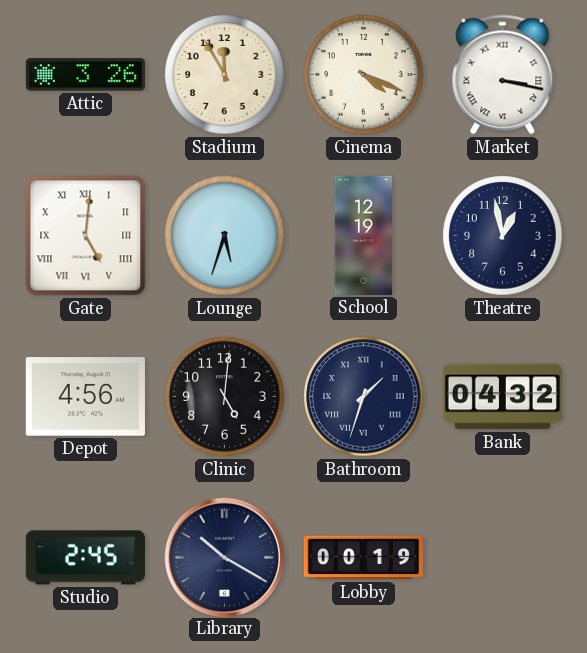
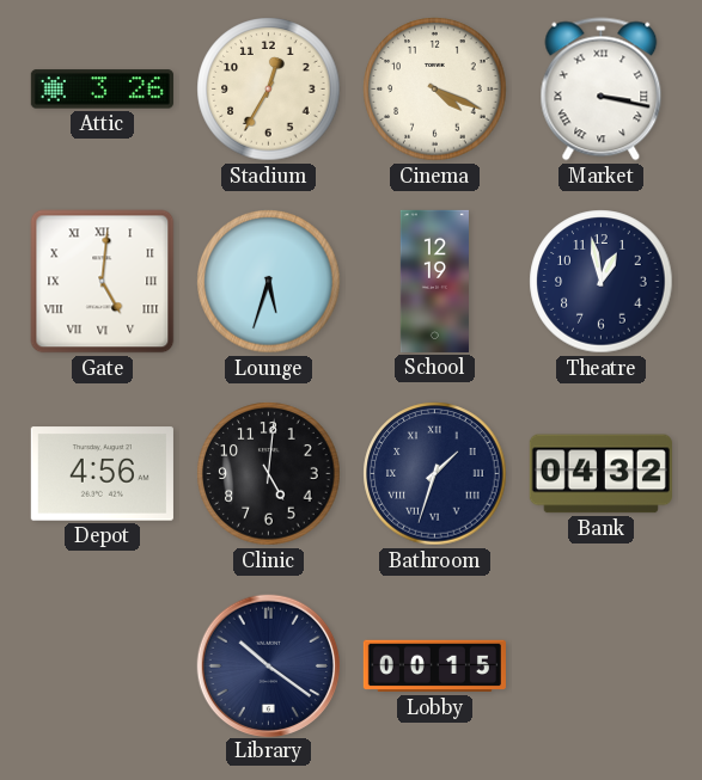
Stadium: 11:55 -> 12:35
Studio: 2:45 -> none
Library: 10:20 -> 10:21
Lobby: 00:19 -> 00:15
